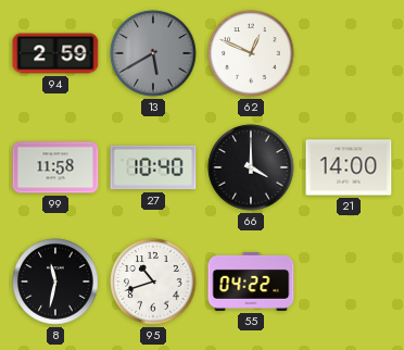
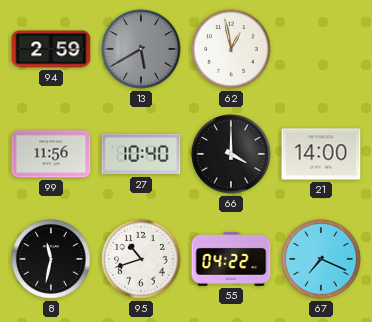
62: 12:49 -> 12:58
99: 11:58 -> 11:56
67: none -> 7:19
